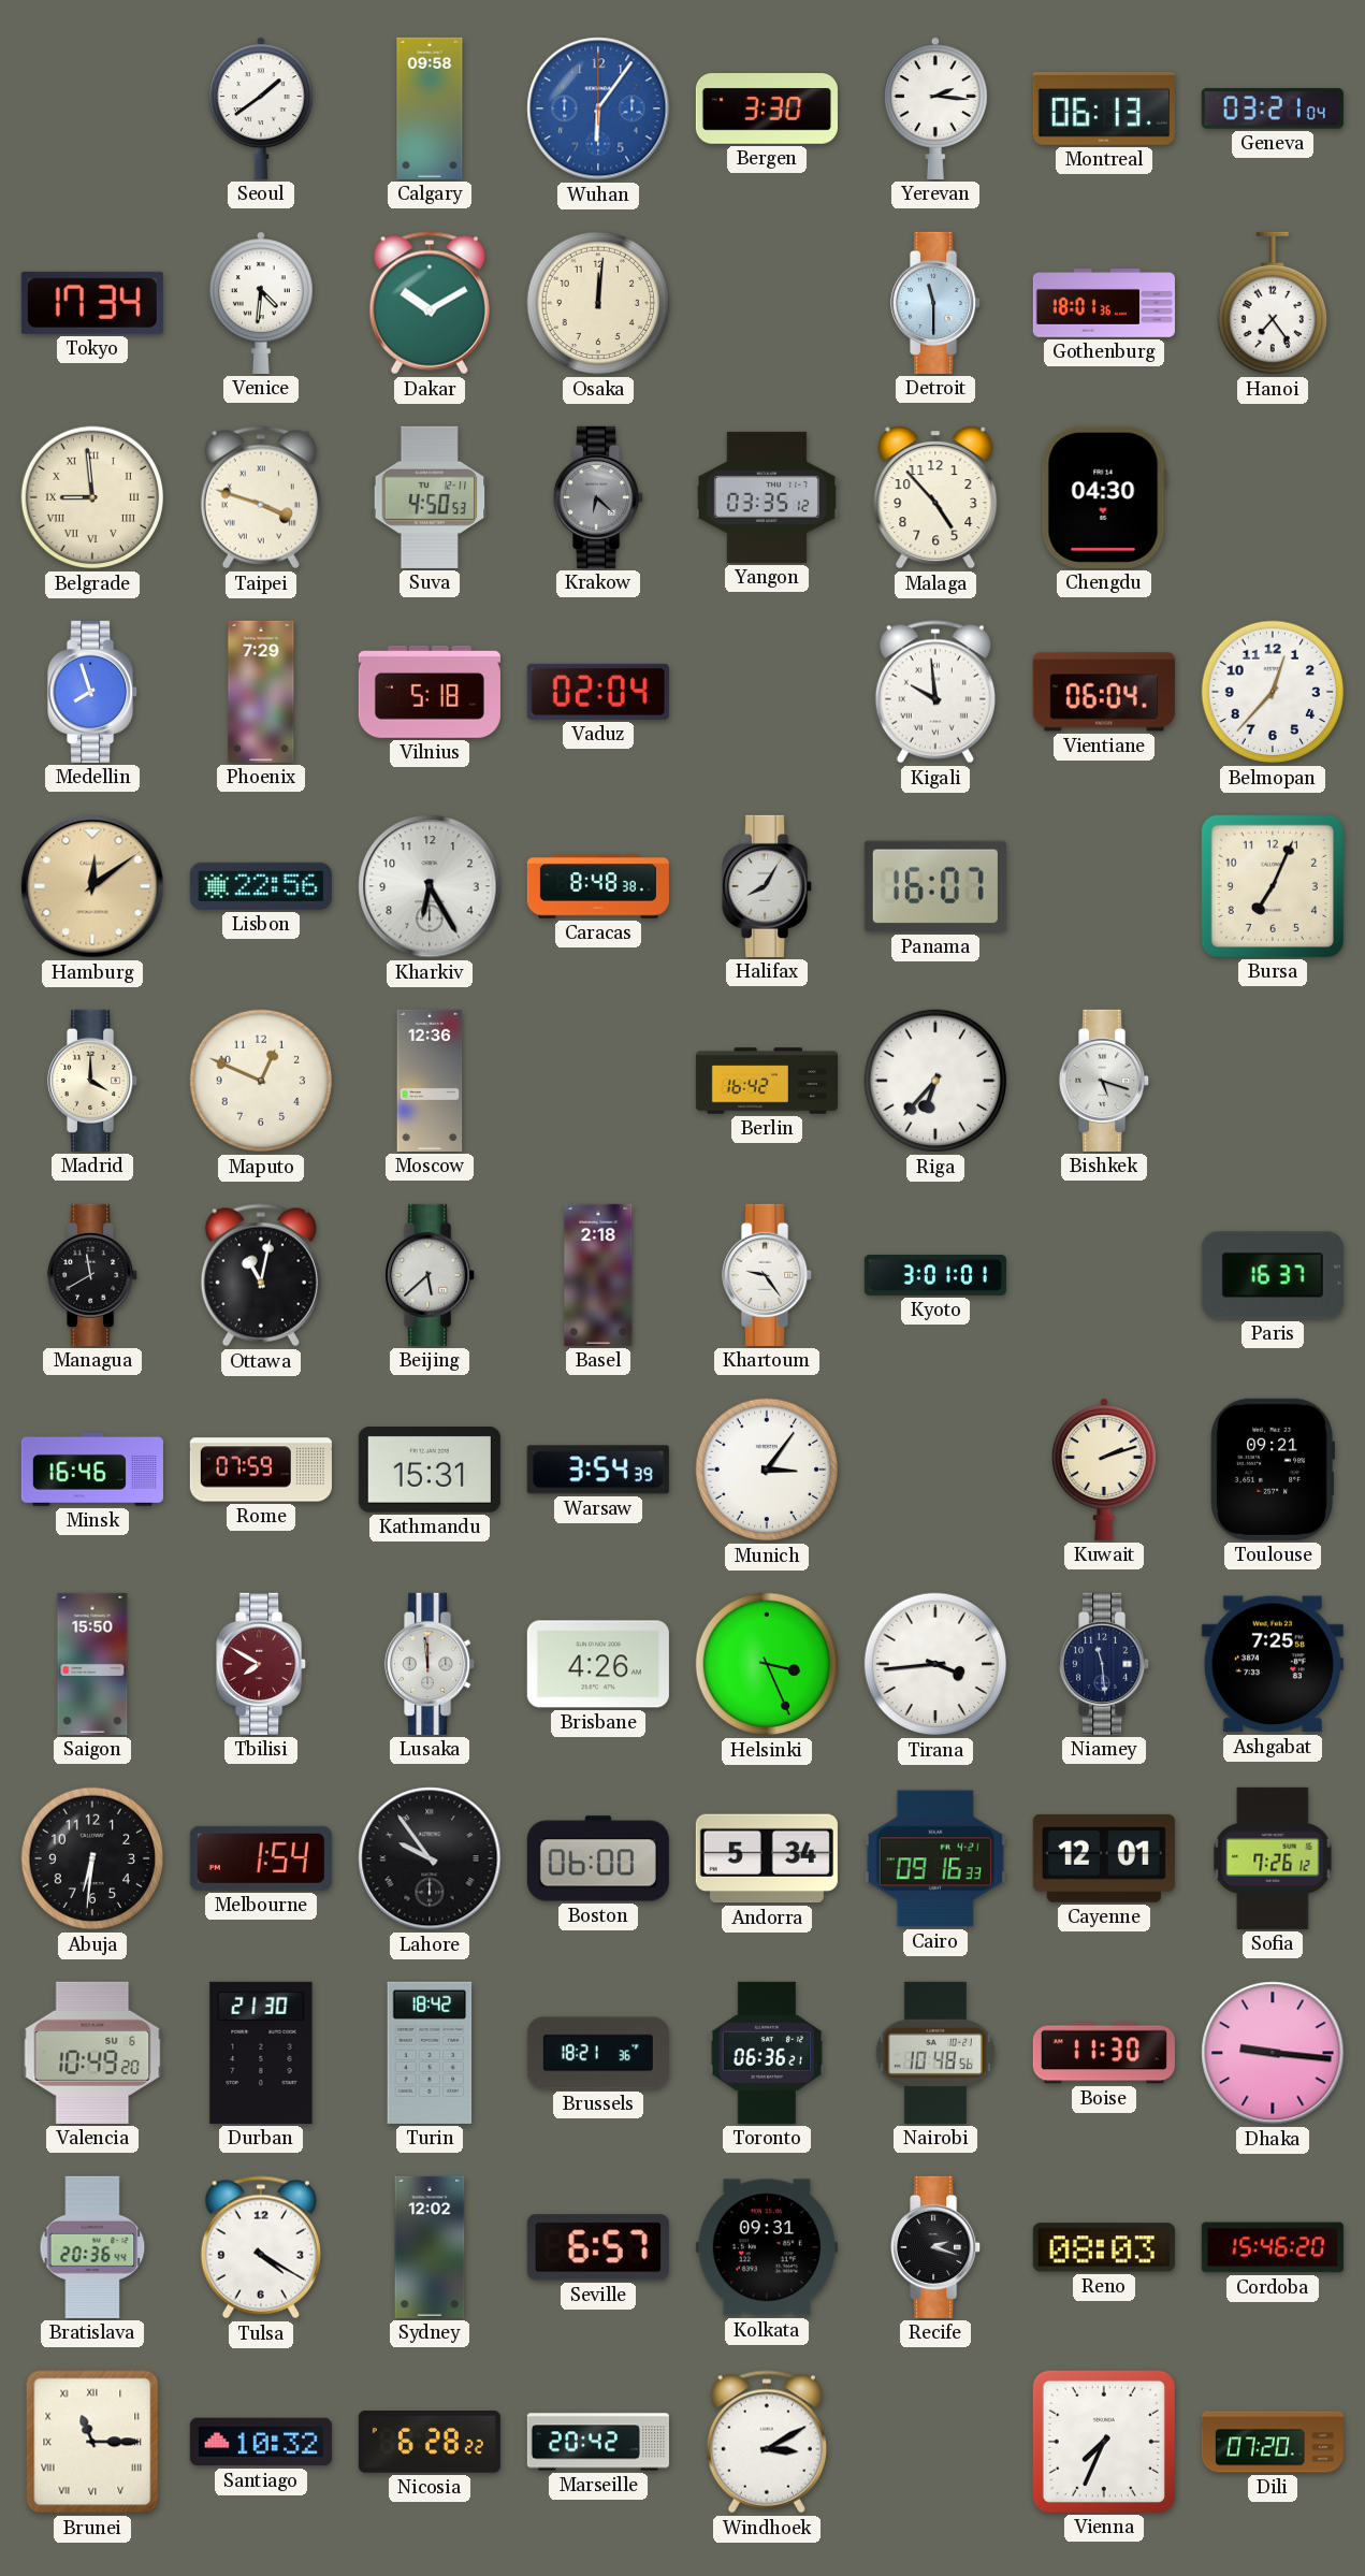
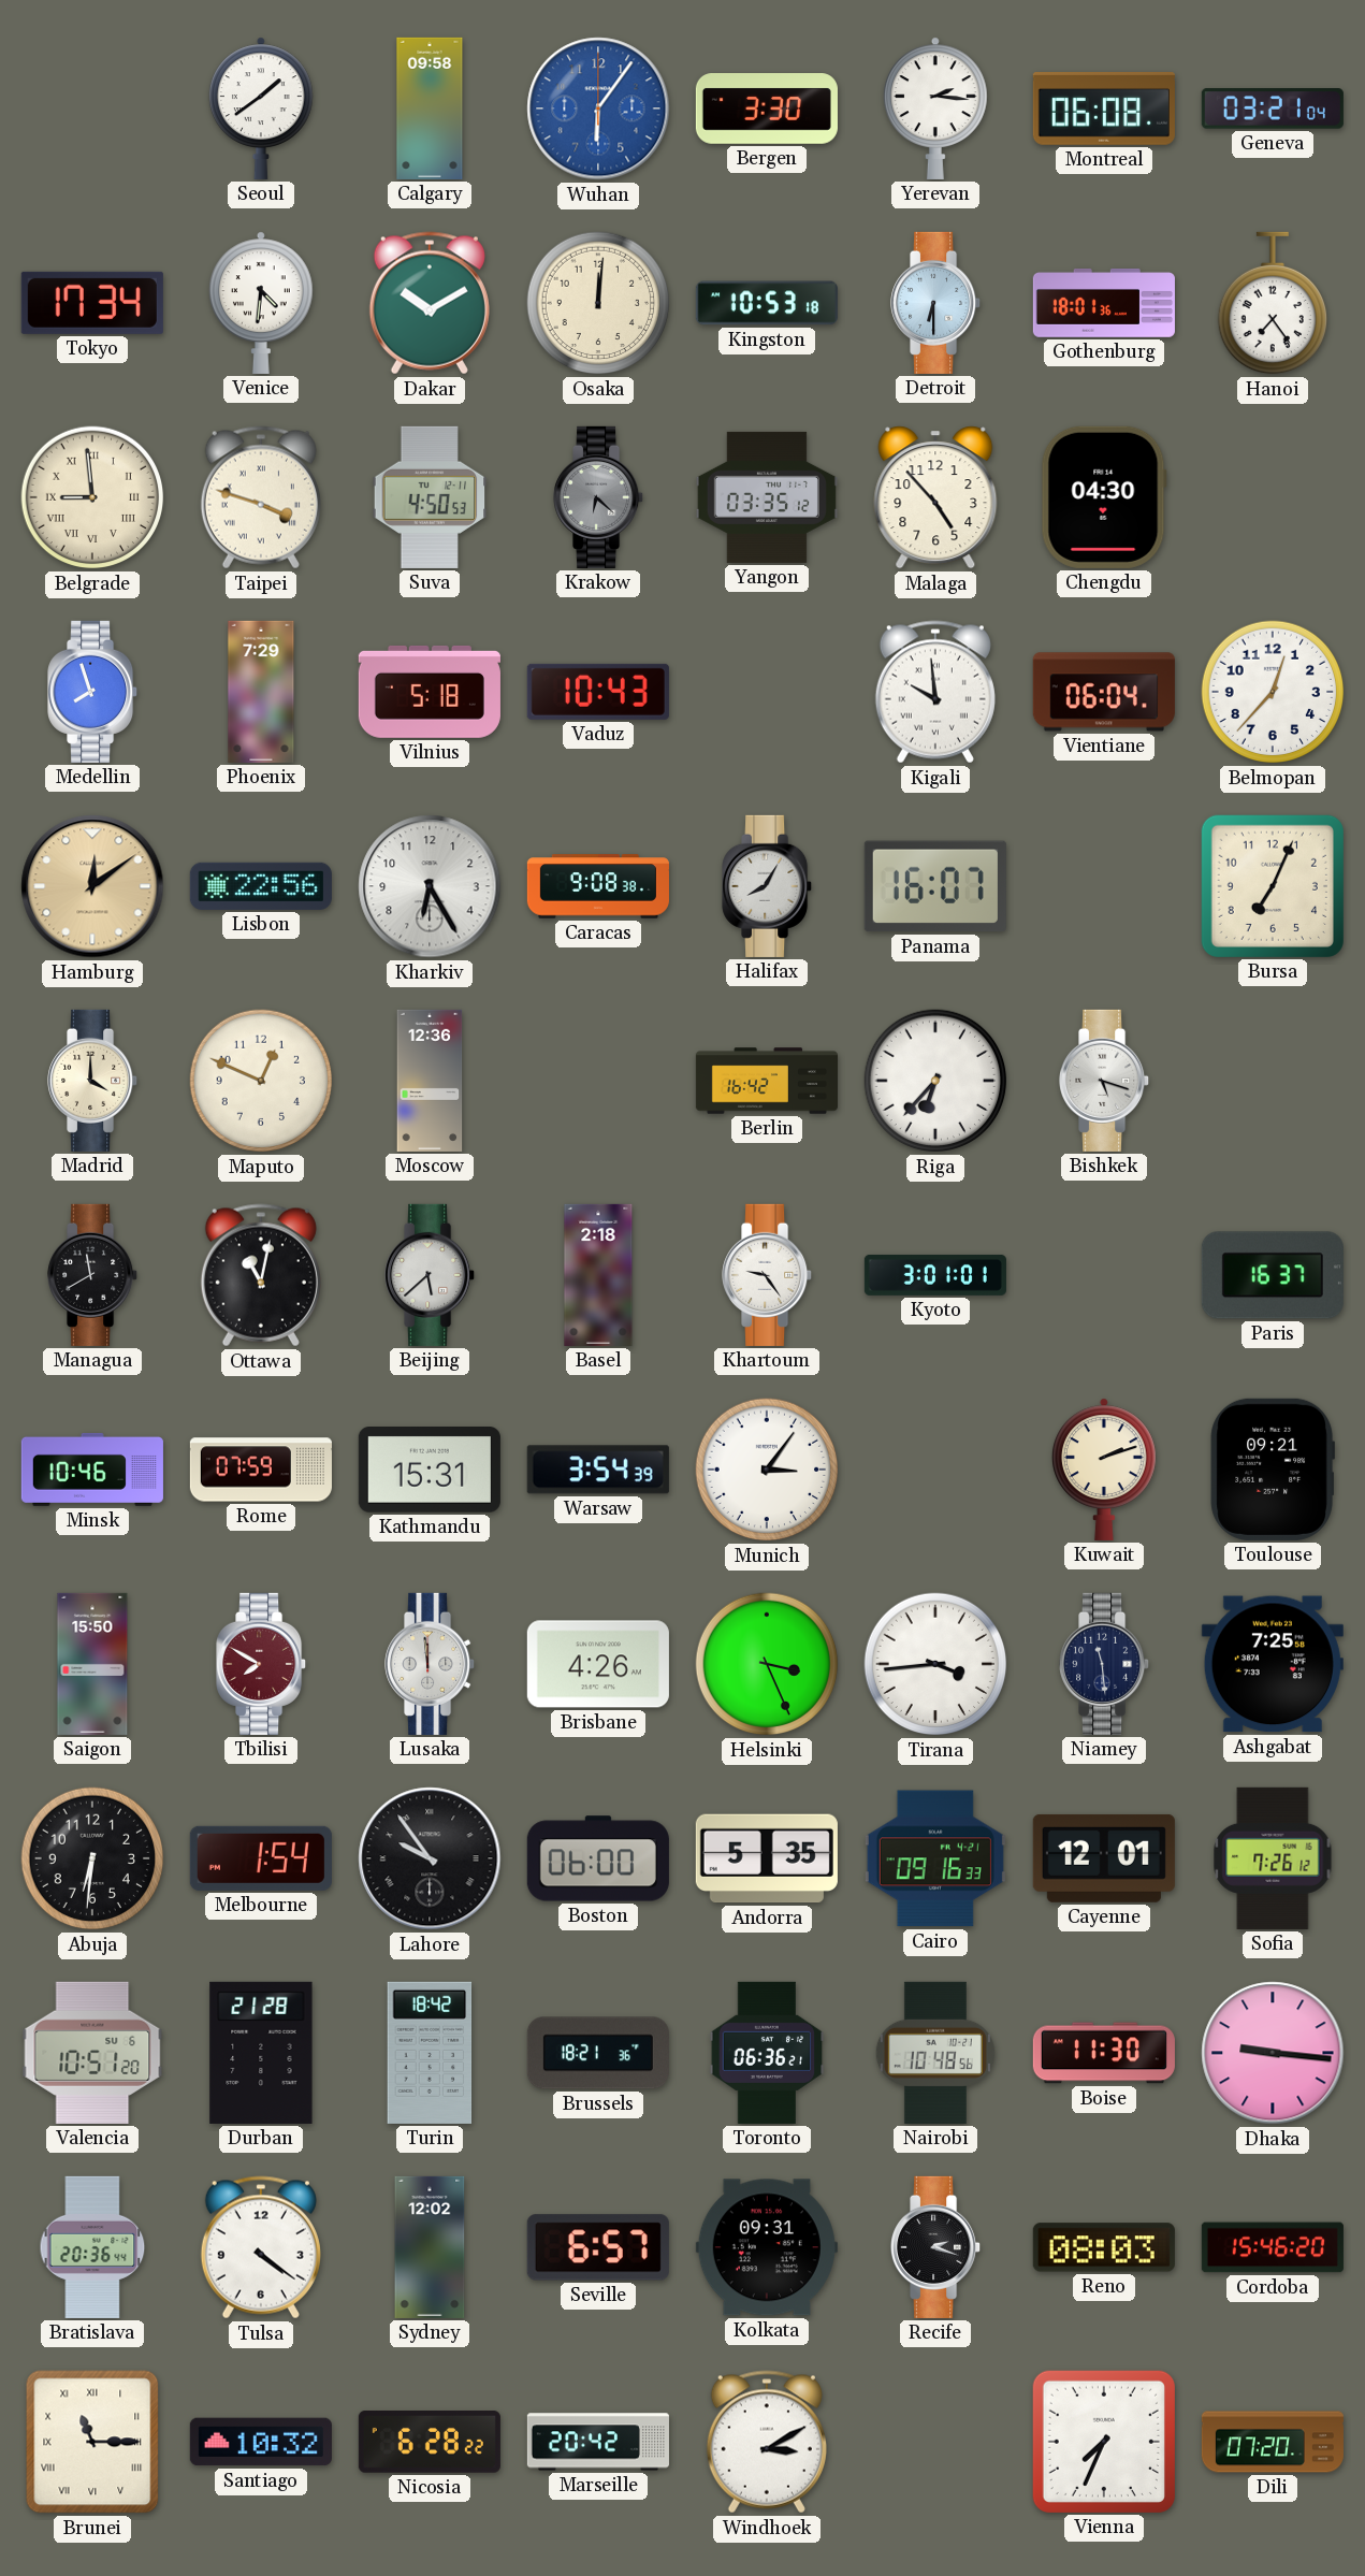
Montreal: 06:13 -> 06:08
Kingston: none -> 10:53
Detroit: 11:30 -> 6:30
Vaduz: 02:04 -> 10:43
Caracas: 8:48 -> 9:08
Minsk: 16:46 -> 10:46
Andorra: 5:34 -> 5:35
Valencia: 10:49 -> 10:51
Durban: 21:30 -> 21:28
Tulsa: 4:20 -> 4:21
